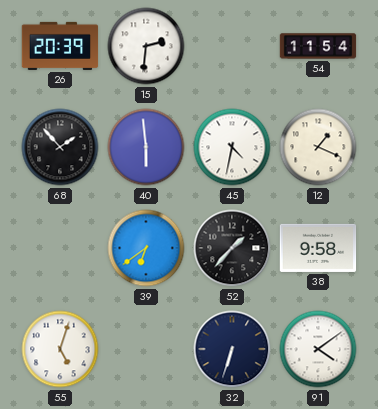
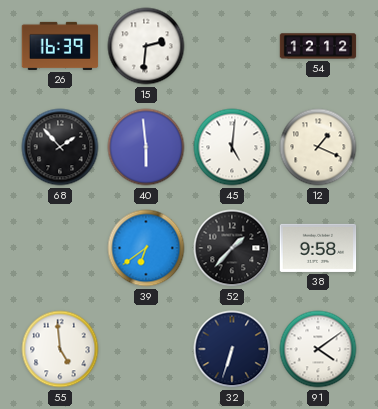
26: 20:39 -> 16:39
54: 11:54 -> 12:12
45: 4:32 -> 5:01
55: 5:03 -> 4:59
